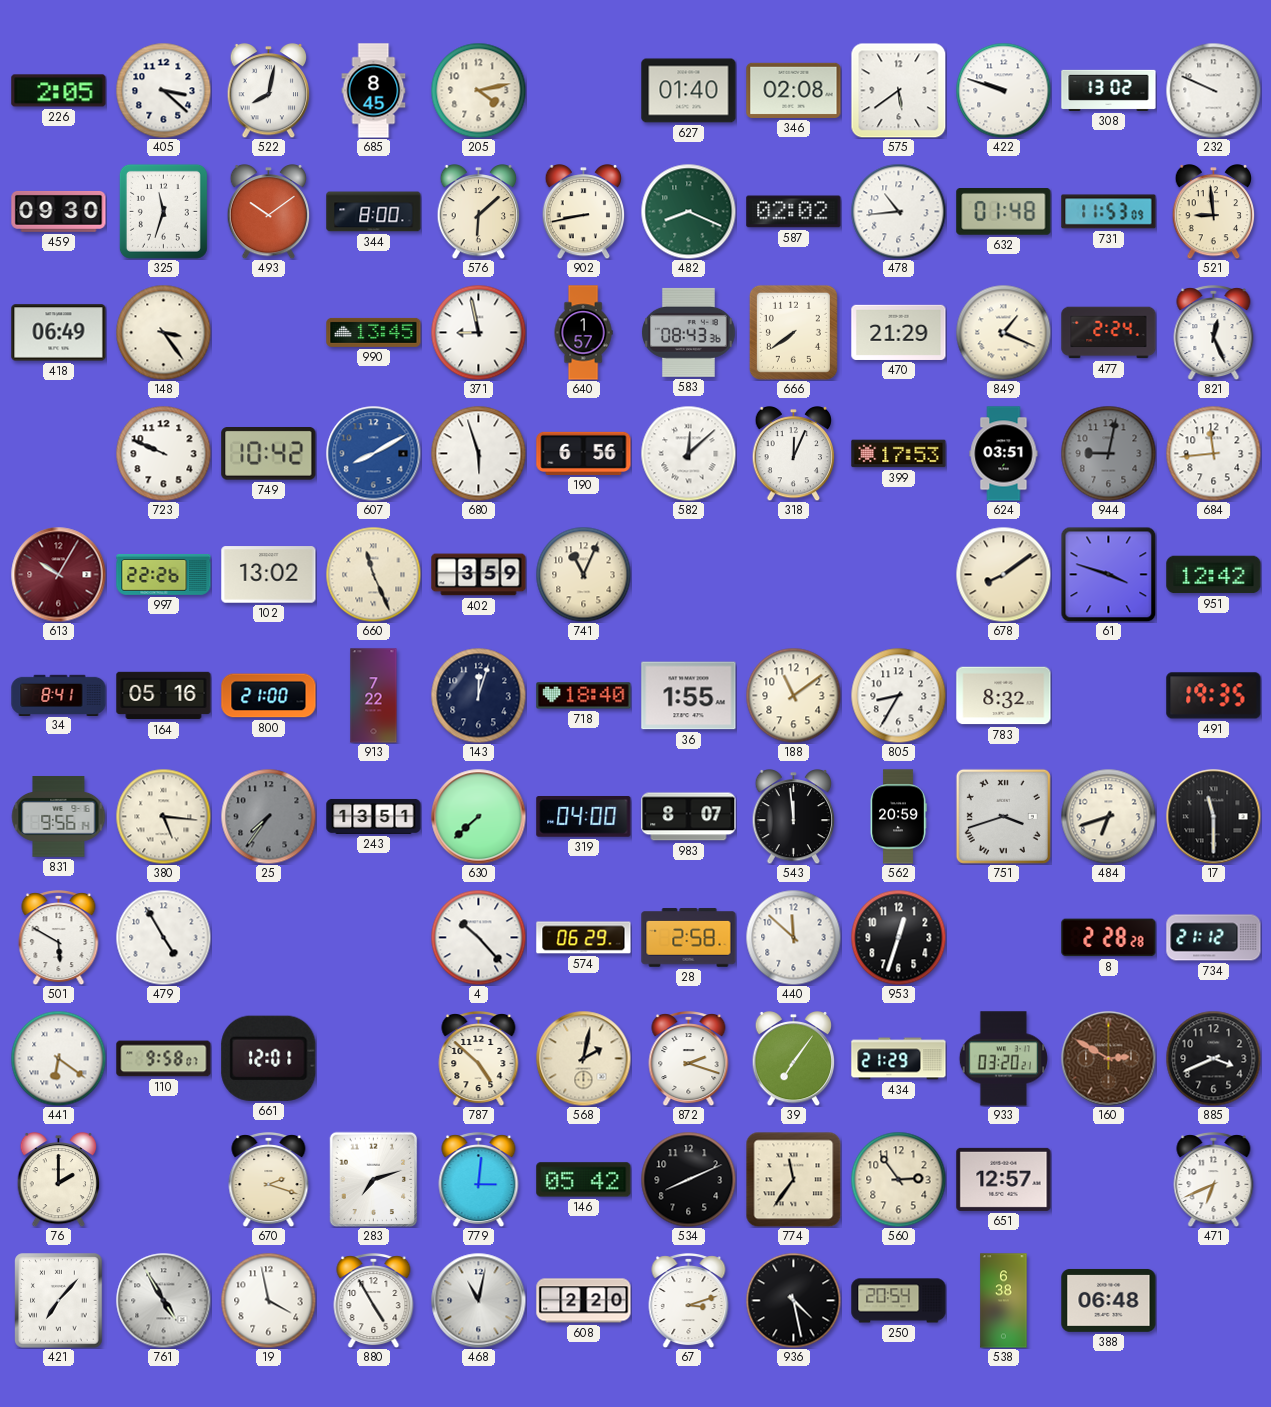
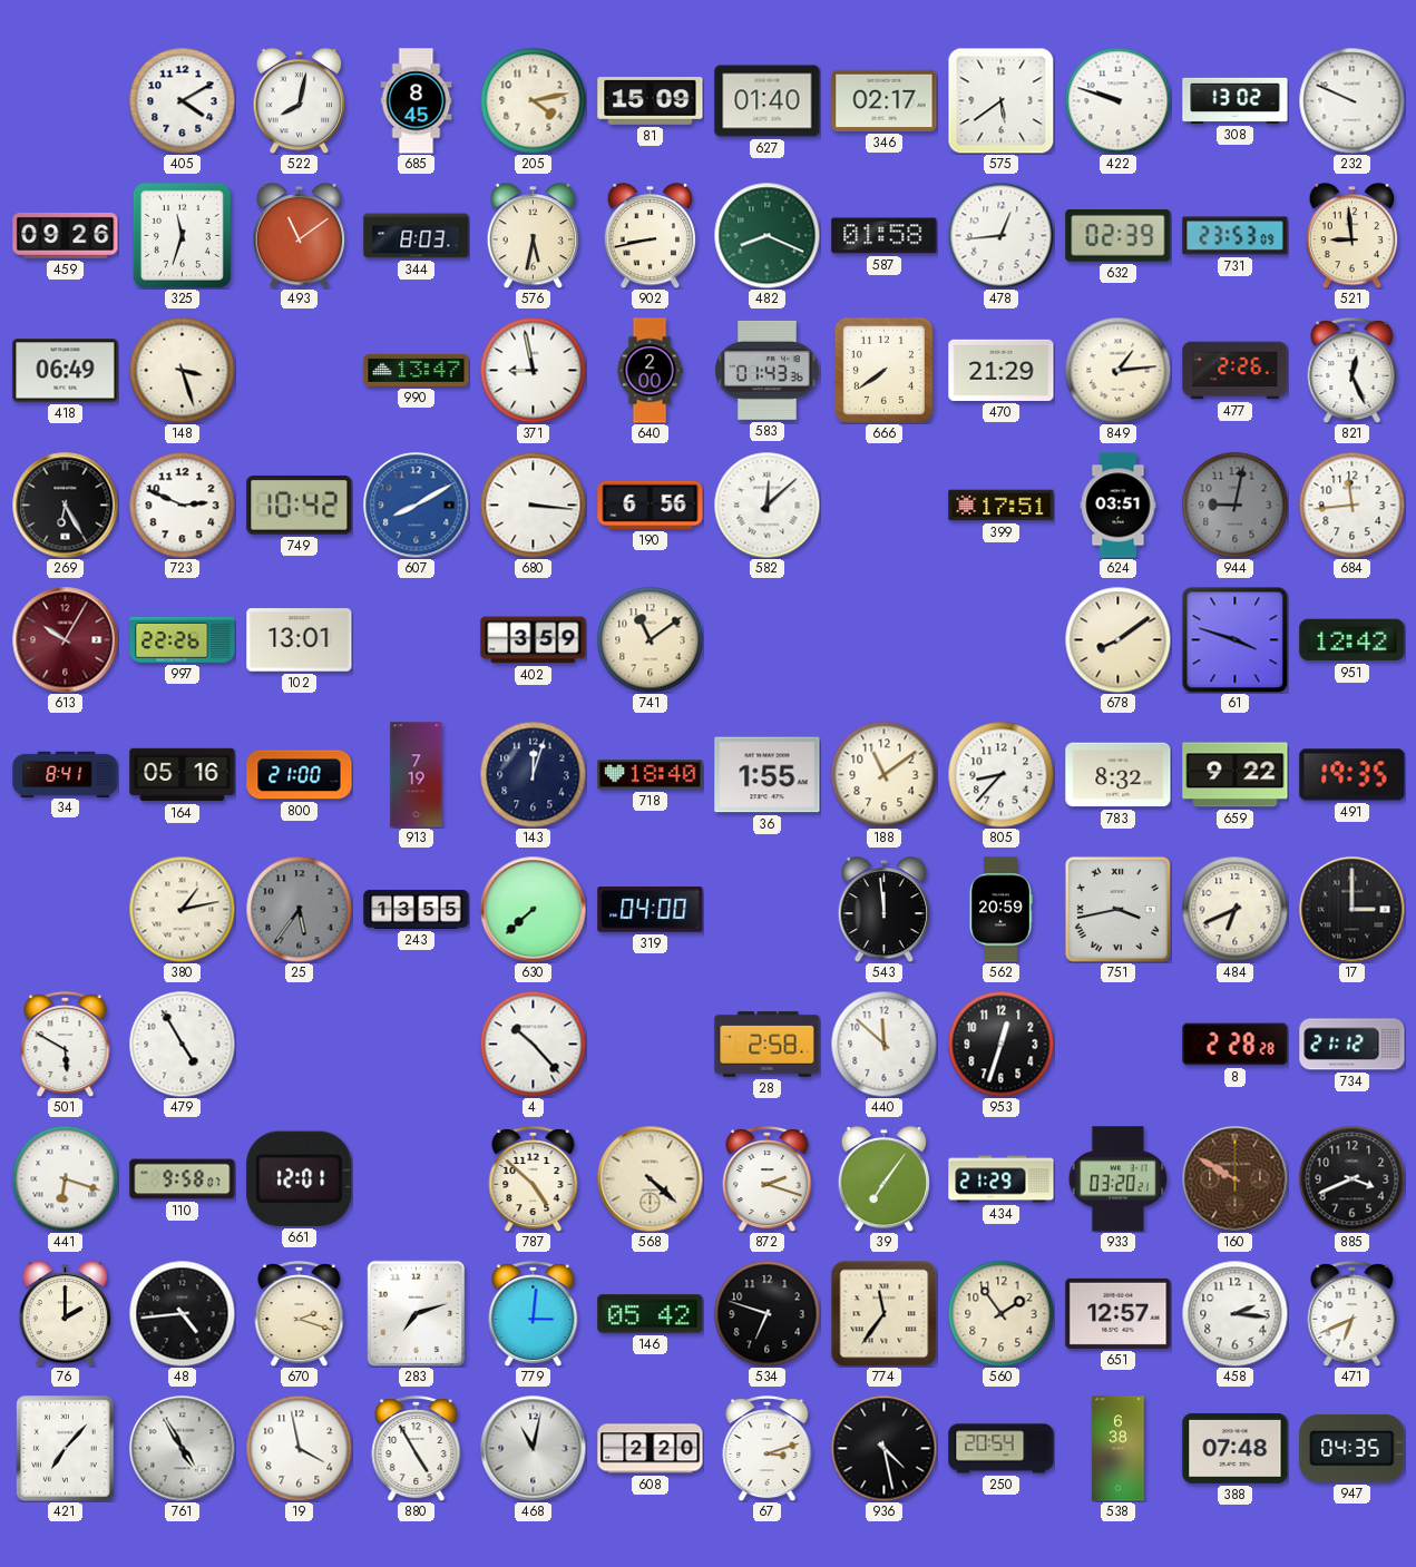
226: 2:05 -> none
405: 3:22 -> 4:10
81: none -> 15:09
346: 02:08 -> 02:17
459: 09:30 -> 09:26
493: 10:09 -> 11:09
344: 8:00 -> 8:03
576: 6:08 -> 5:32
587: 02:02 -> 01:58
478: 10:44 -> 12:44
632: 01:48 -> 02:39
731: 11:53 -> 23:53
148: 3:24 -> 3:27
990: 13:45 -> 13:47
640: 1:57 -> 2:00
583: 08:43 -> 01:43
849: 1:19 -> 1:14
477: 2:24 -> 2:26
269: none -> 6:25
723: 9:49 -> 2:49
680: 5:57 -> 3:16
318: 12:04 -> none
399: 17:53 -> 17:51
102: 13:02 -> 13:01
660: 11:26 -> none
741: 11:04 -> 11:09
913: 7:22 -> 7:19
805: 8:35 -> 8:37
659: none -> 9:22
831: 9:56 -> none
380: 5:16 -> 1:13
25: 7:36 -> 5:36
243: 13:51 -> 13:55
983: 8:07 -> none
751: 3:42 -> 3:43
484: 6:42 -> 6:41
17: 11:30 -> 3:00
574: 06:29 -> none
441: 6:21 -> 6:18
568: 2:02 -> 4:22
160: 2:50 -> 9:50
48: none -> 4:44
534: 8:11 -> 6:48
560: 2:54 -> 1:54
458: none -> 2:16
388: 06:48 -> 07:48
947: none -> 04:35
